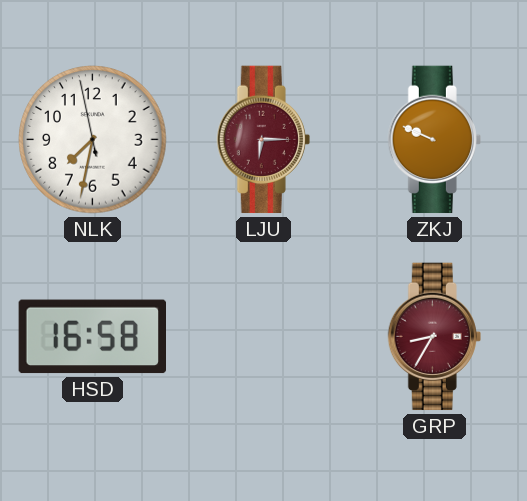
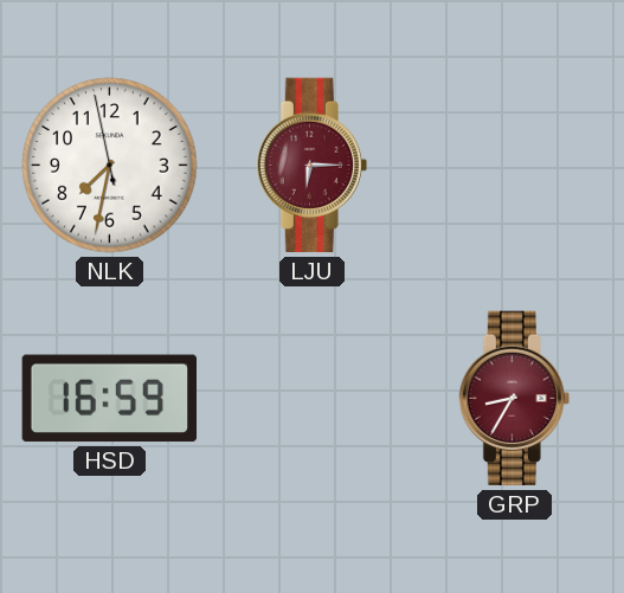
ZKJ: 9:49 -> none
HSD: 16:58 -> 16:59
